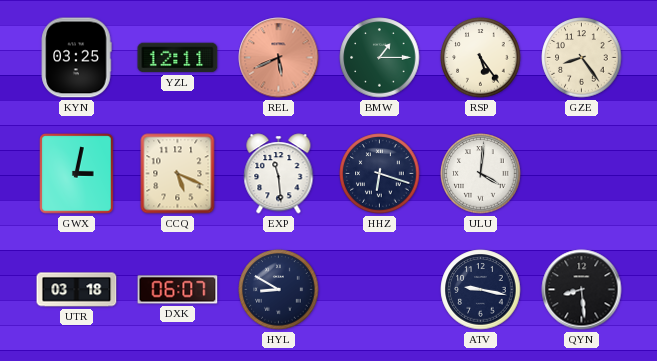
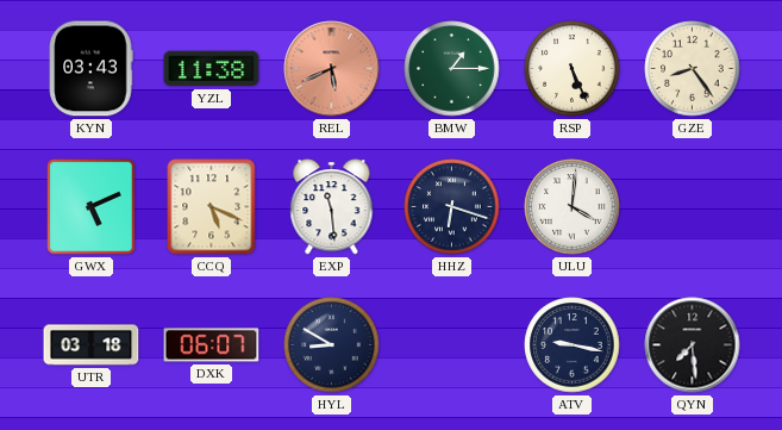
KYN: 03:25 -> 03:43
YZL: 12:11 -> 11:38
RSP: 5:24 -> 5:26
GWX: 3:02 -> 5:11
QYN: 8:29 -> 7:29
